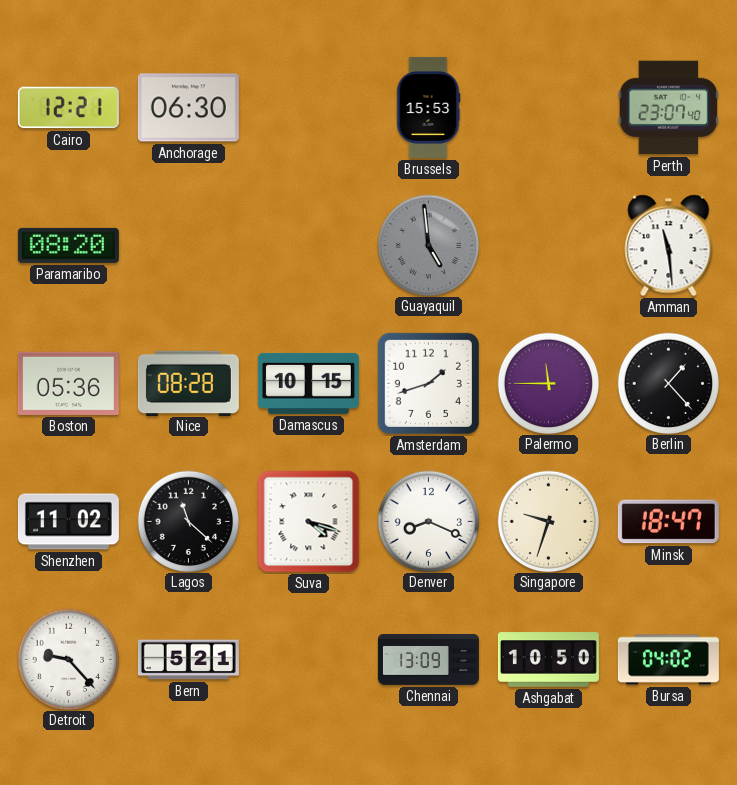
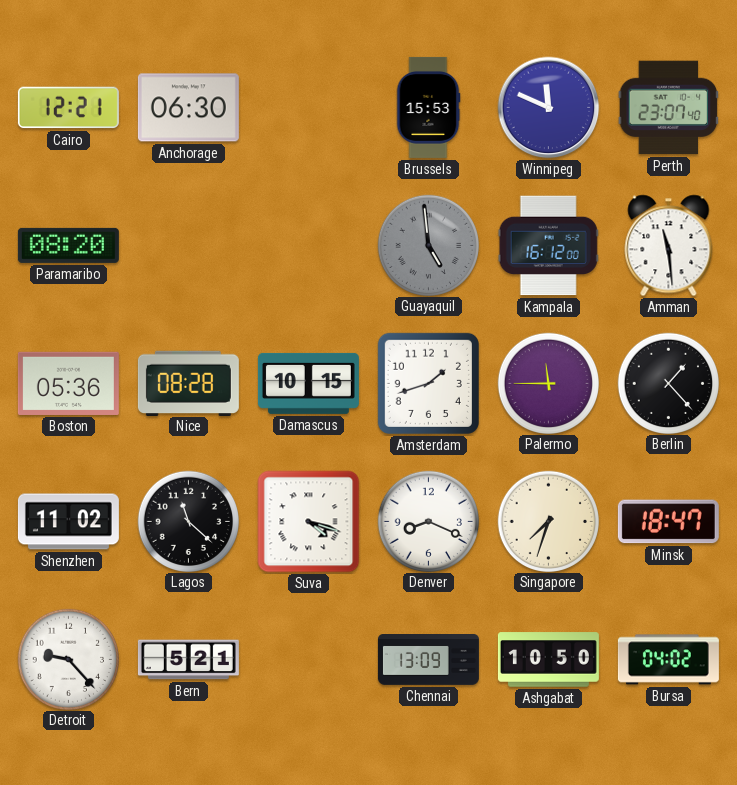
Winnipeg: none -> 11:49
Kampala: none -> 16:12
Singapore: 9:33 -> 7:33
